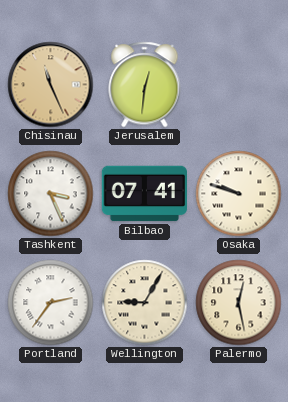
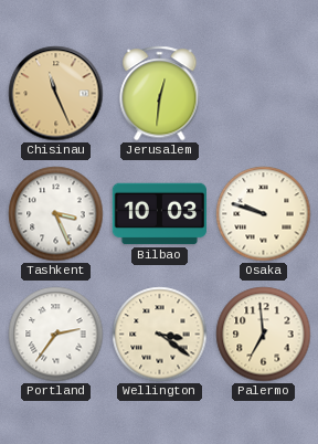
Bilbao: 07:41 -> 10:03
Wellington: 9:05 -> 3:21
Palermo: 12:28 -> 6:59
